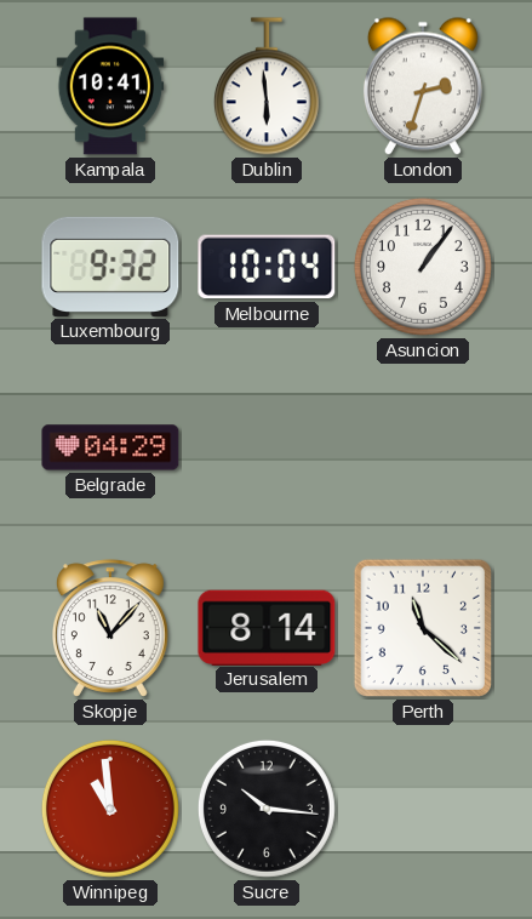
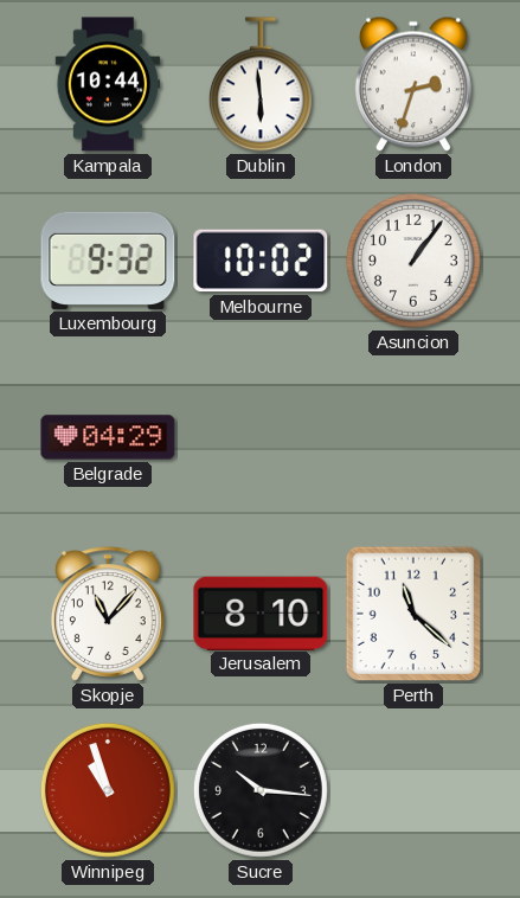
Kampala: 10:41 -> 10:44
Melbourne: 10:04 -> 10:02
Jerusalem: 8:14 -> 8:10
Winnipeg: 10:59 -> 10:57
